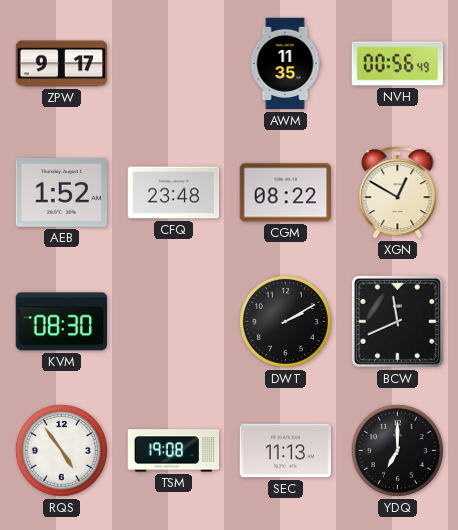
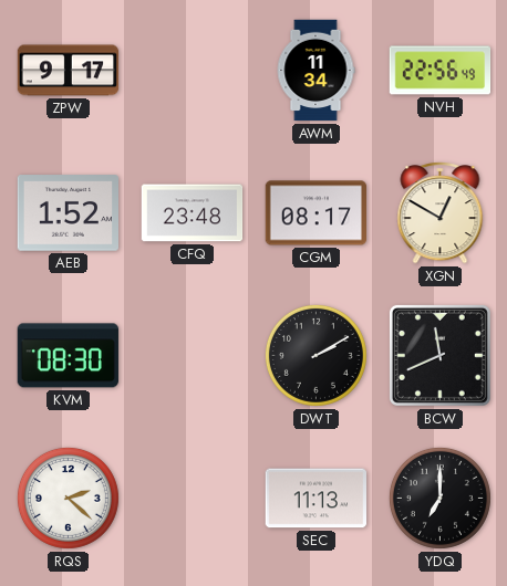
AWM: 11:35 -> 11:34
NVH: 00:56 -> 22:56
CGM: 08:22 -> 08:17
RQS: 4:54 -> 2:22
TSM: 19:08 -> none
